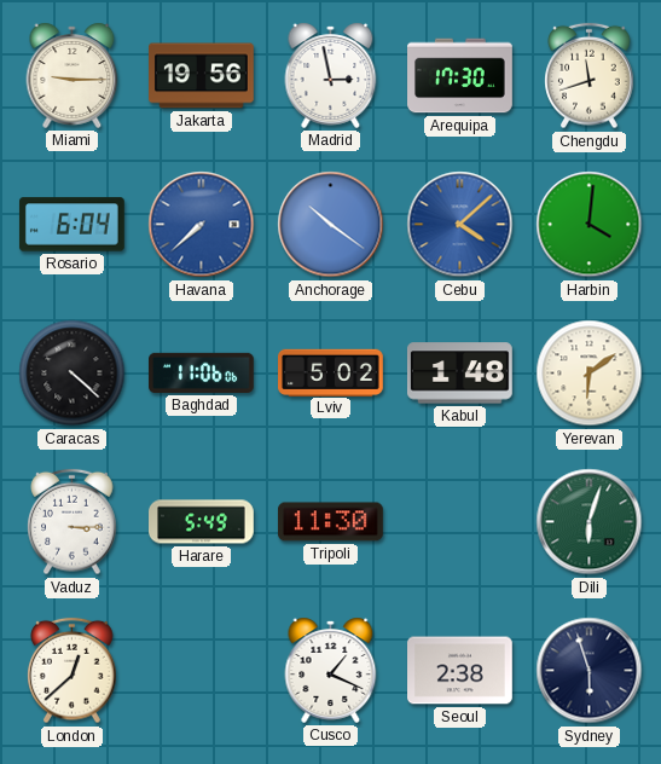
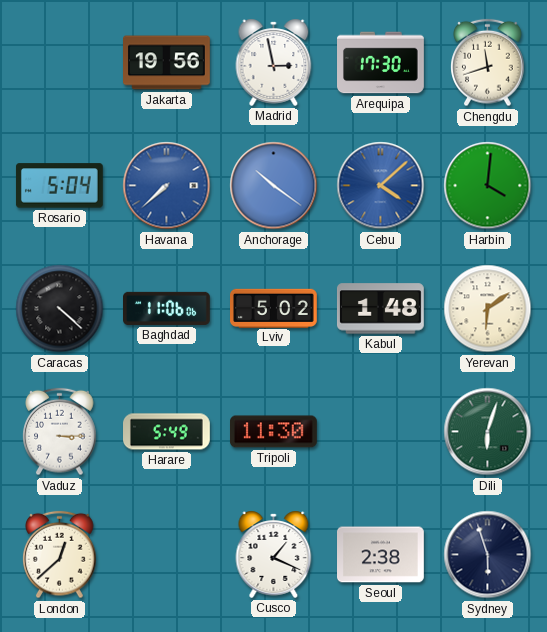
Miami: 9:15 -> none
Rosario: 6:04 -> 5:04
